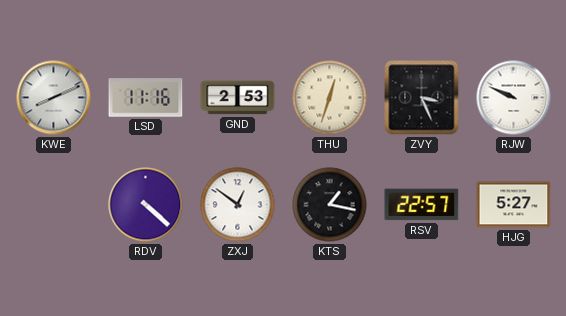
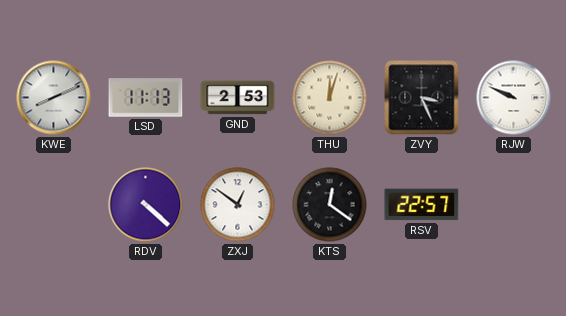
LSD: 11:16 -> 11:13
THU: 12:33 -> 12:03
KTS: 1:17 -> 12:21
HJG: 5:27 -> none
